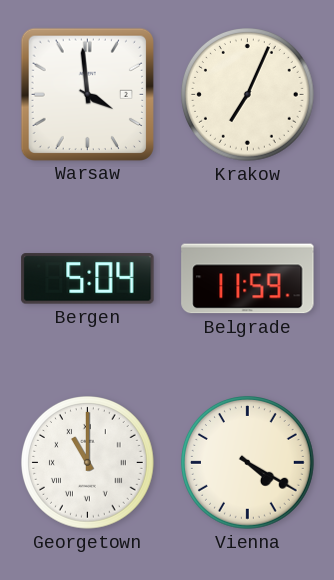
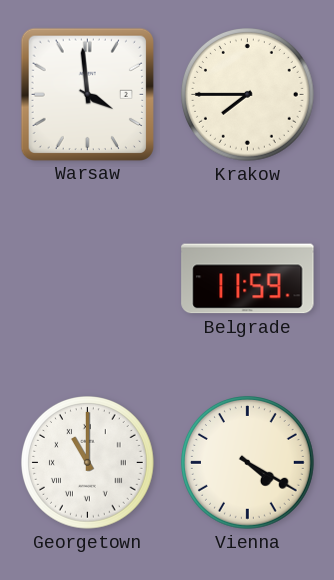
Krakow: 7:04 -> 7:45
Bergen: 5:04 -> none
